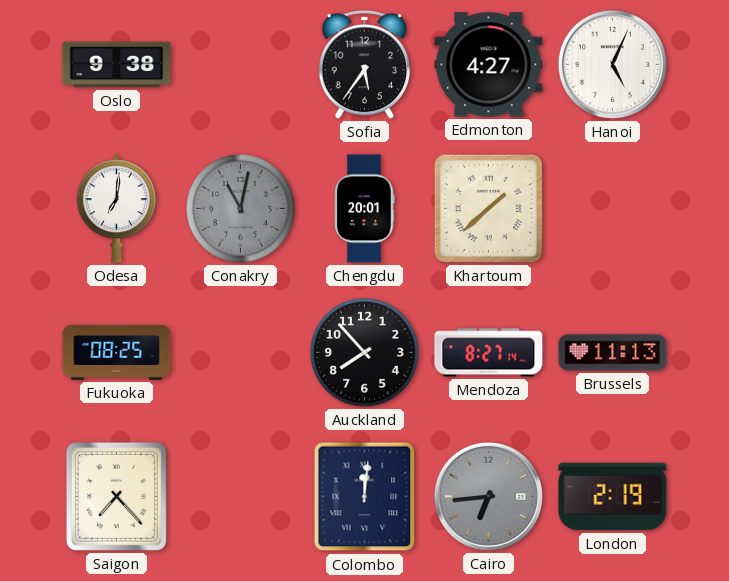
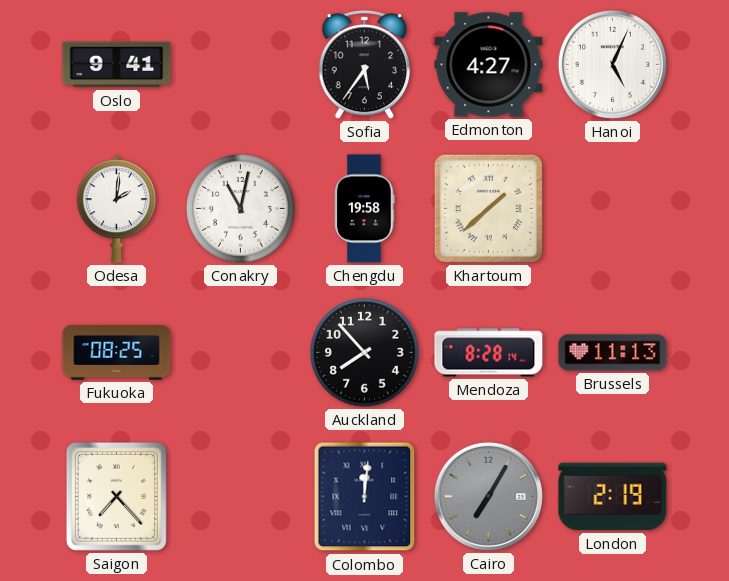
Oslo: 9:38 -> 9:41
Odesa: 7:01 -> 2:01
Conakry dial: grey -> white
Chengdu: 20:01 -> 19:58
Mendoza: 8:27 -> 8:28
Cairo: 6:44 -> 7:05
